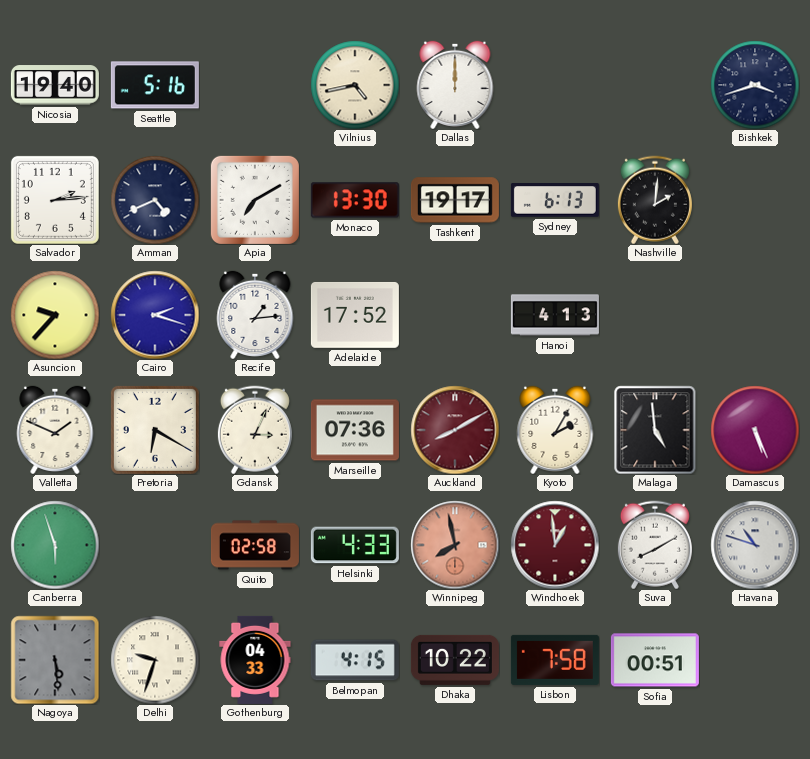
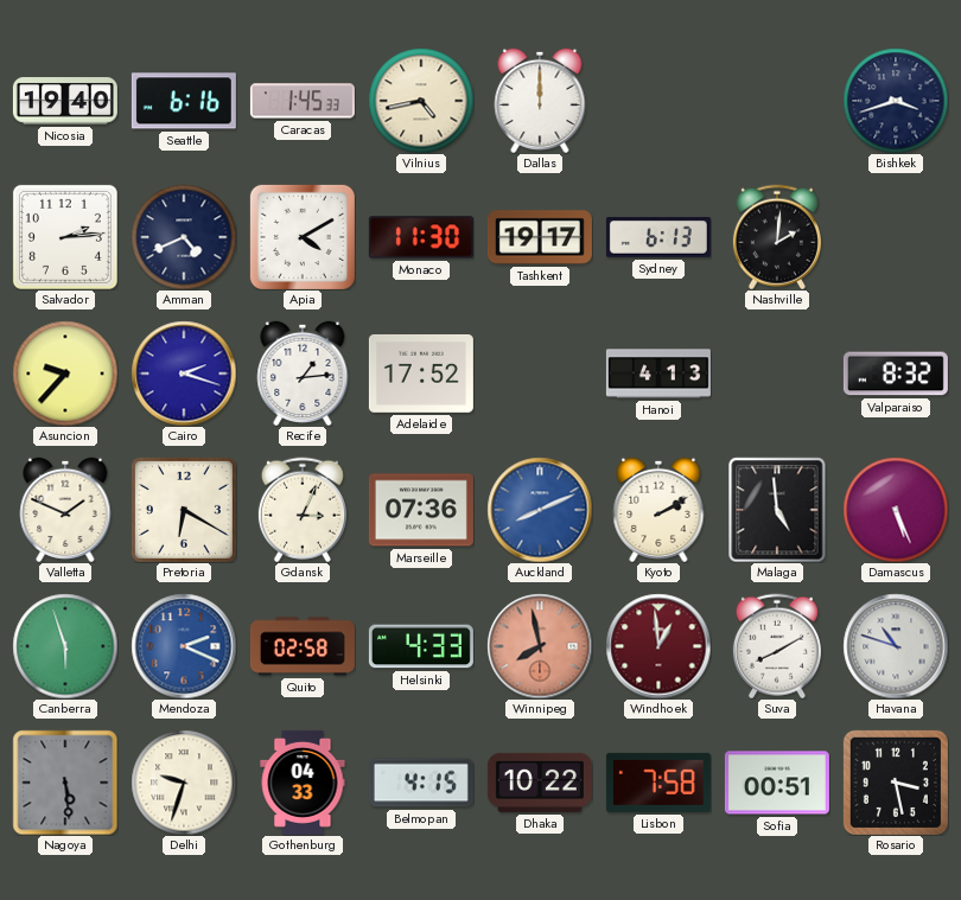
Seattle: 5:16 -> 6:16
Caracas: none -> 1:45
Apia: 7:10 -> 4:10
Monaco: 13:30 -> 11:30
Valparaiso: none -> 8:32
Auckland: 8:10 -> 8:11
Auckland dial: burgundy -> blue
Kyoto: 2:05 -> 2:10
Mendoza: none -> 2:19
Rosario: none -> 3:28
